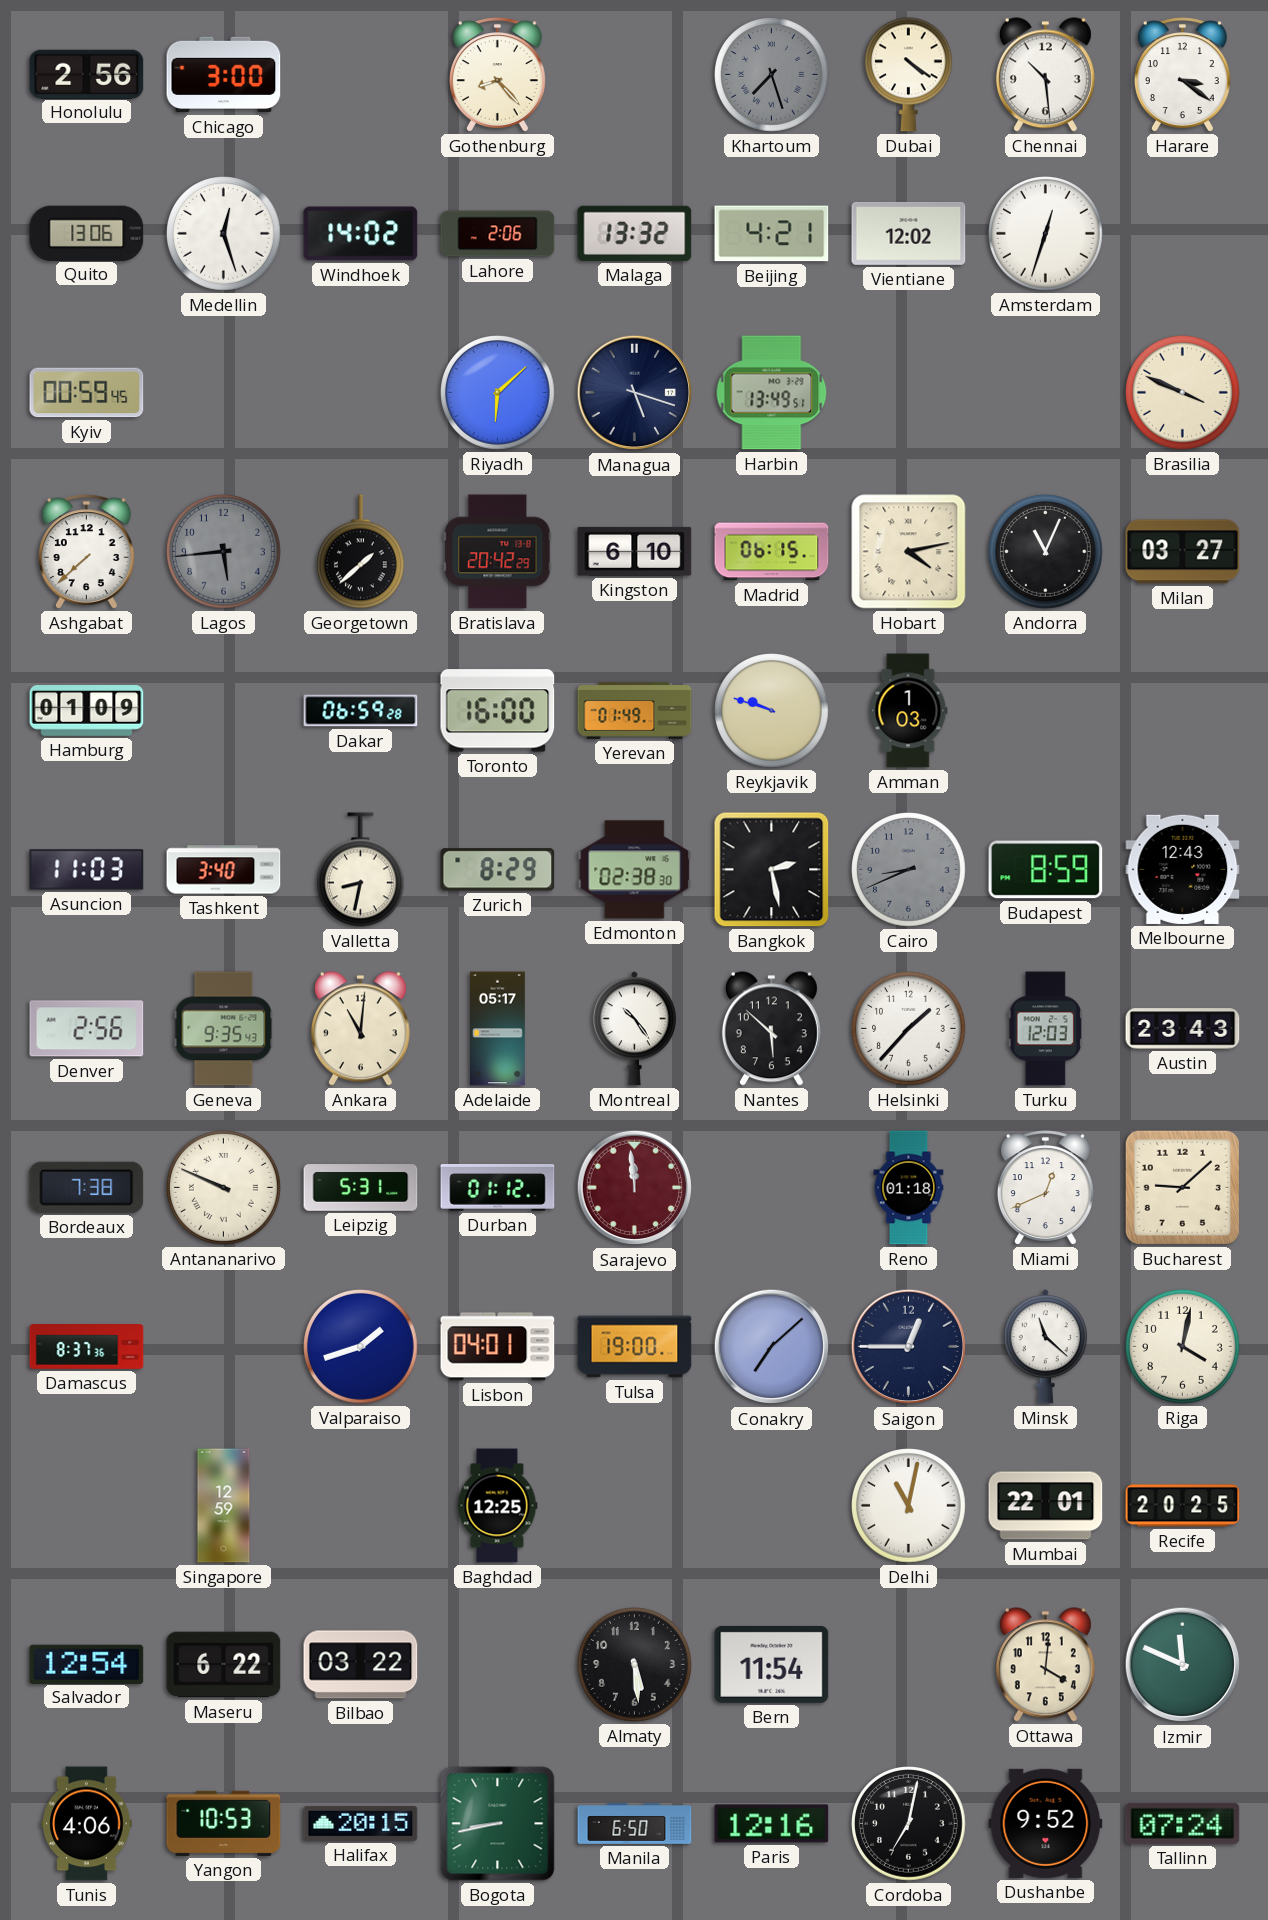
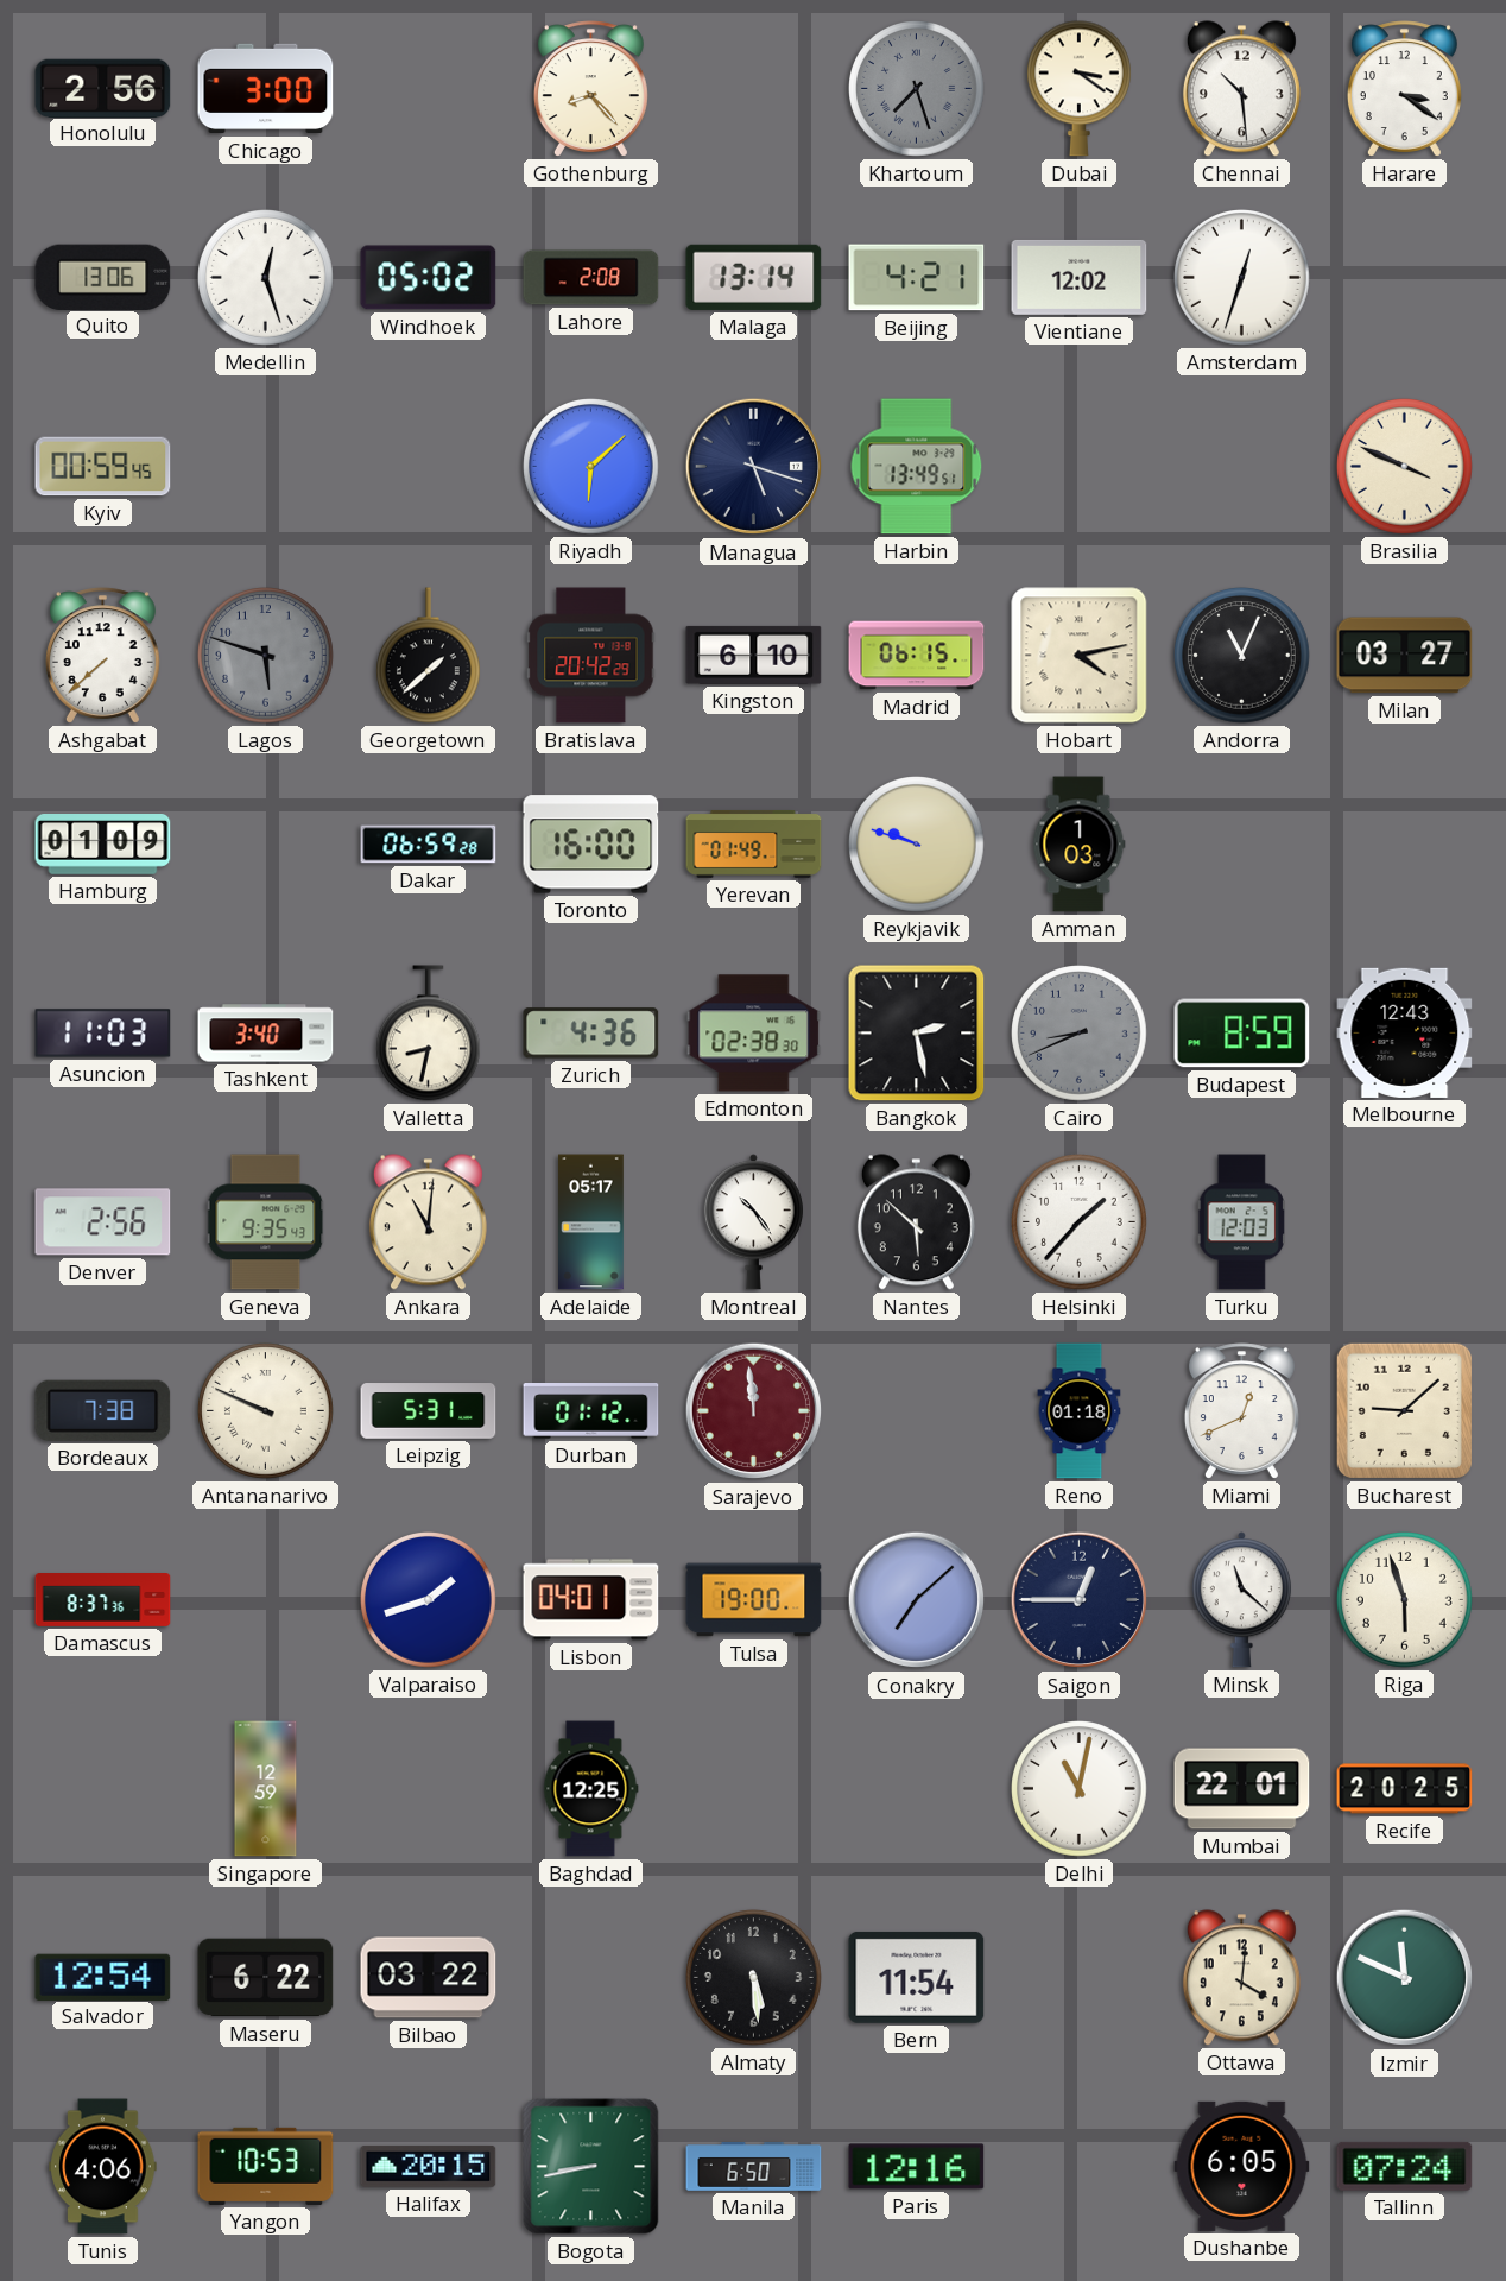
Dubai: 4:21 -> 3:21
Windhoek: 14:02 -> 05:02
Lahore: 2:06 -> 2:08
Malaga: 13:32 -> 13:14
Lagos: 5:44 -> 5:48
Zurich: 8:29 -> 4:36
Austin: 23:43 -> none
Riga: 4:02 -> 5:57
Cordoba: 7:02 -> none
Dushanbe: 9:52 -> 6:05
